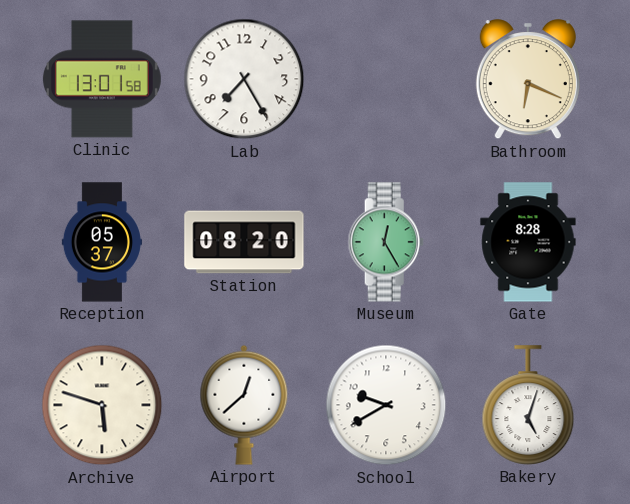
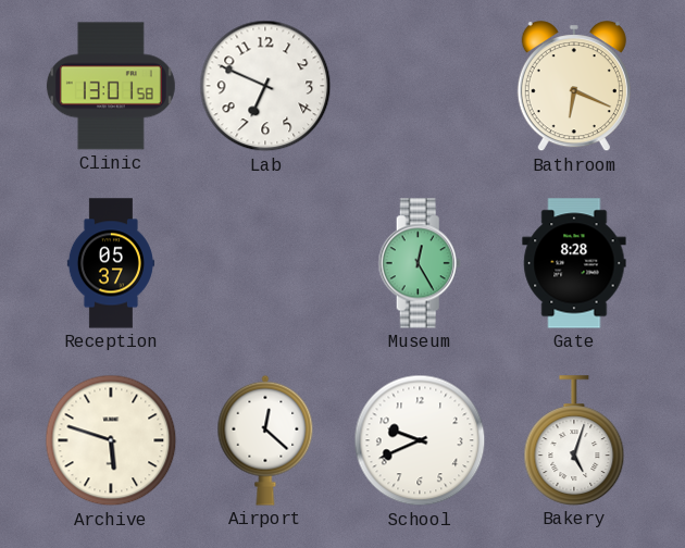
Lab: 7:25 -> 6:49
Station: 08:20 -> none
Airport: 12:38 -> 12:22
School: 9:40 -> 9:41
